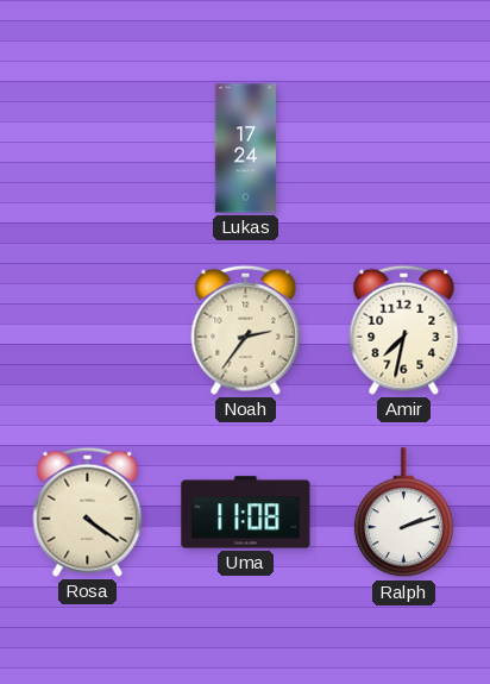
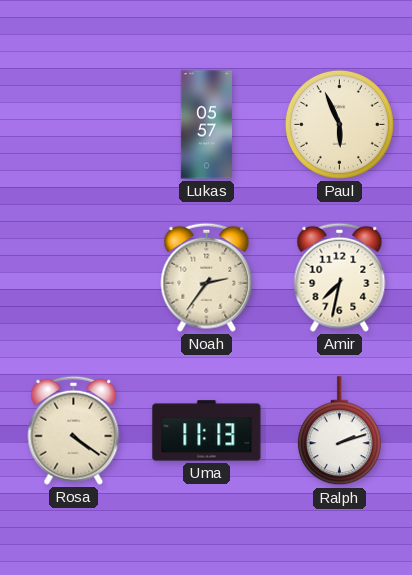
Lukas: 17:24 -> 05:57
Paul: none -> 5:56
Uma: 11:08 -> 11:13
